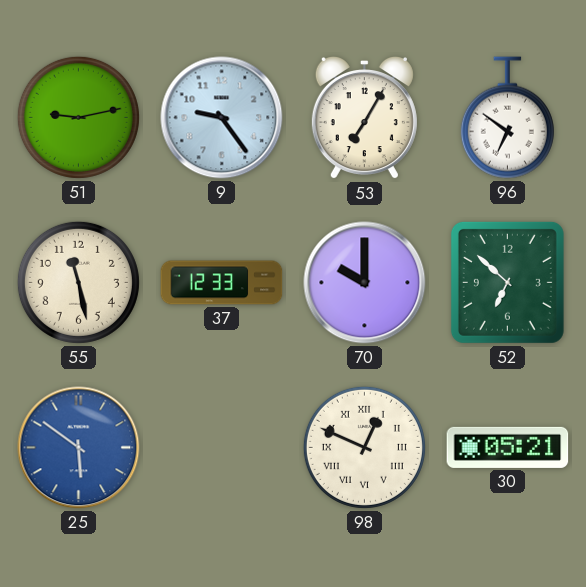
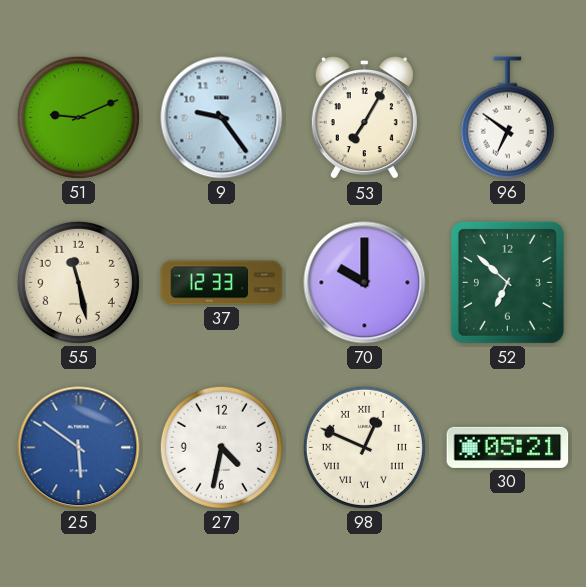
51: 9:13 -> 9:11
27: none -> 4:32
